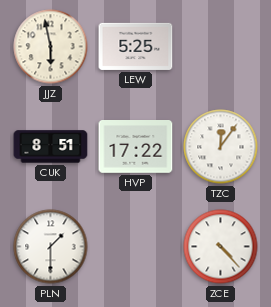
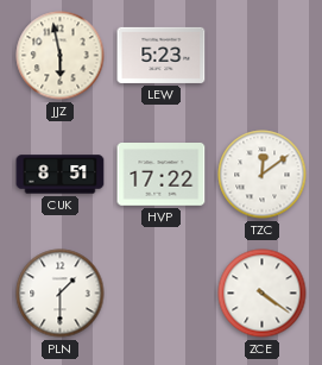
LEW: 5:25 -> 5:23
TZC: 12:06 -> 12:09
ZCE: 4:23 -> 4:21
